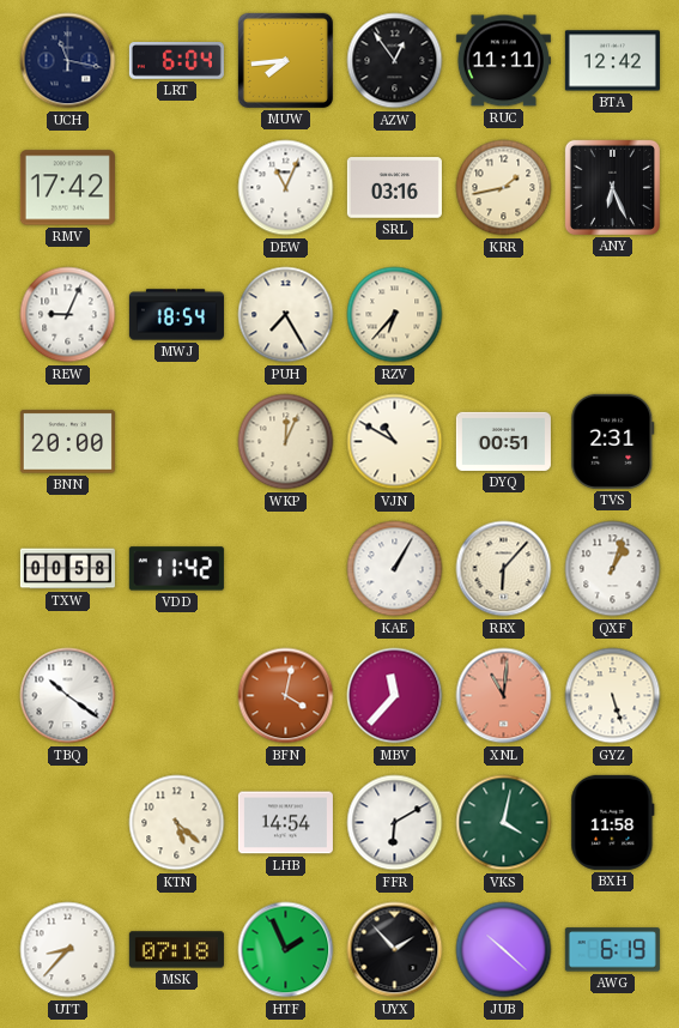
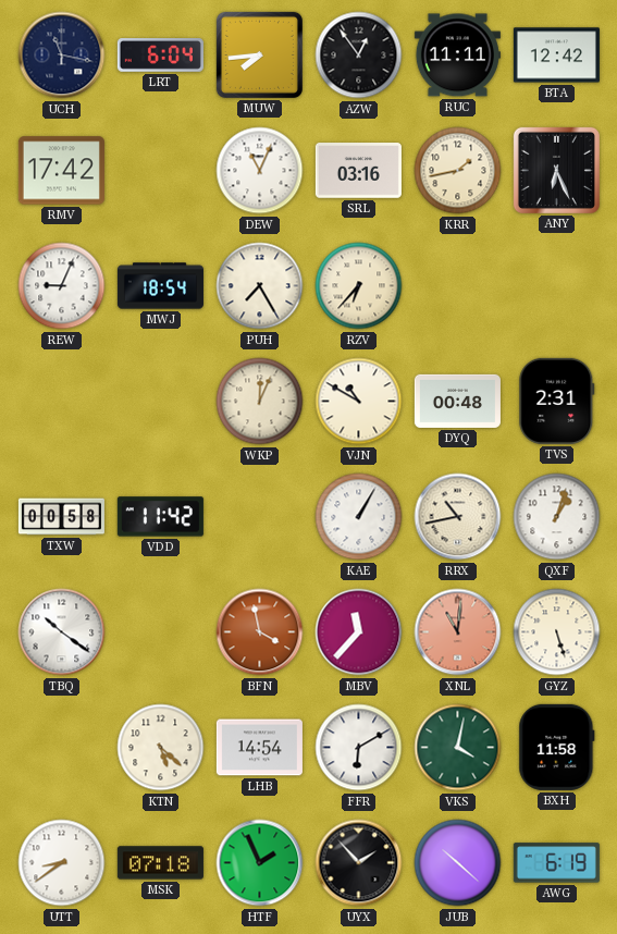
BNN: 20:00 -> none
DYQ: 00:51 -> 00:48
RRX: 6:07 -> 10:43
BFN: 4:02 -> 3:58
UTT: 8:37 -> 8:39
